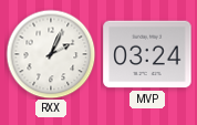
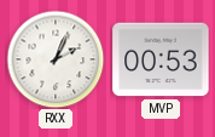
MVP: 03:24 -> 00:53
